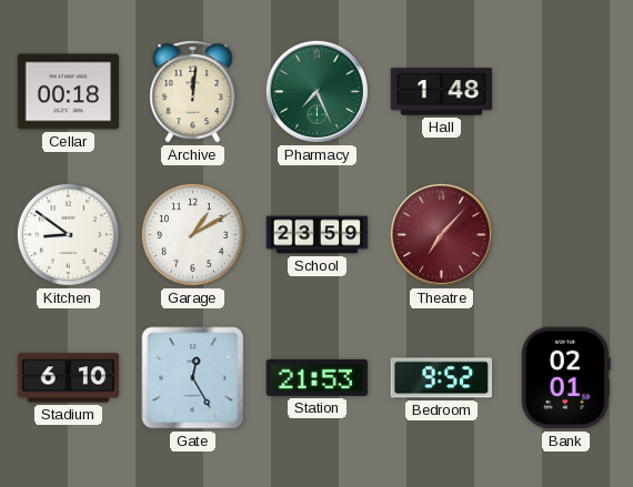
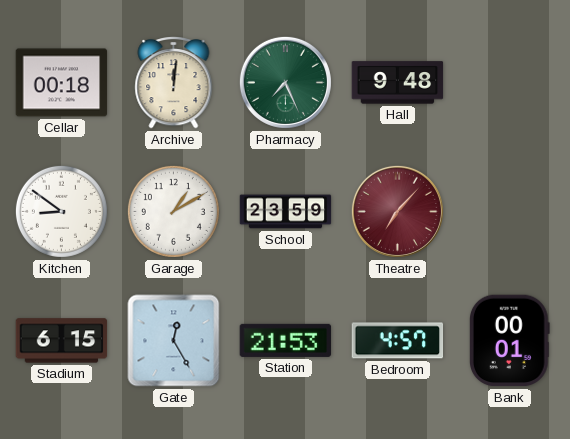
Hall: 1:48 -> 9:48
Stadium: 6:10 -> 6:15
Bedroom: 9:52 -> 4:57
Bank: 02:01 -> 00:01
